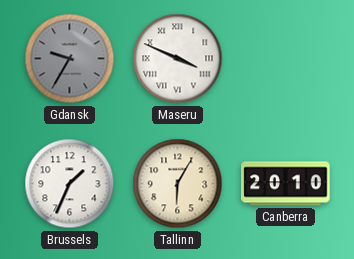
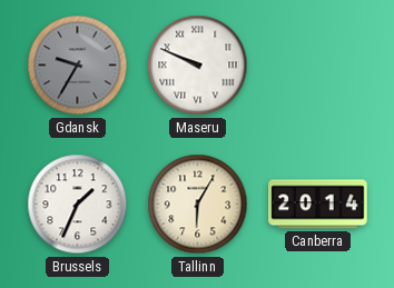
Maseru: 3:49 -> 9:49
Canberra: 20:10 -> 20:14
